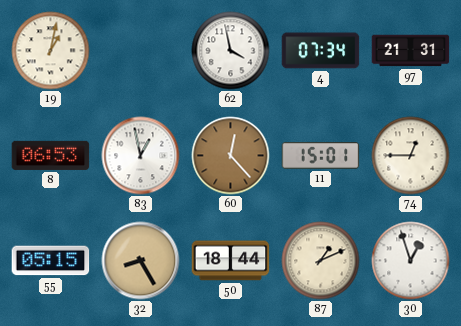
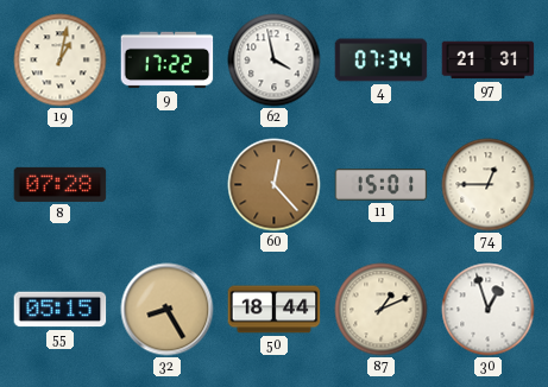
9: none -> 17:22
8: 06:53 -> 07:28
83: 12:58 -> none
